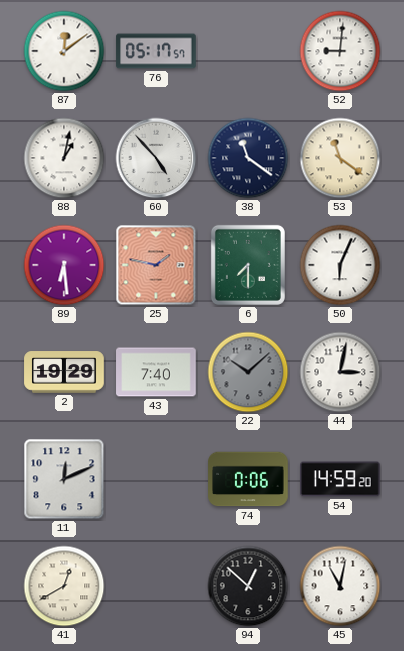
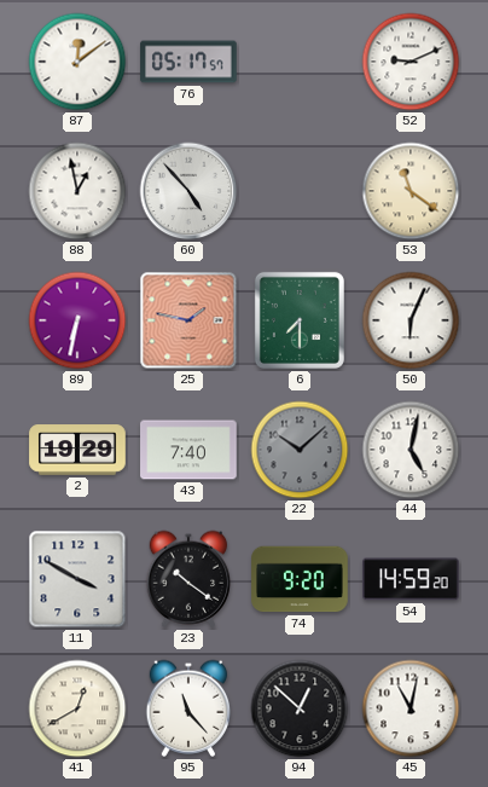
52: 9:01 -> 9:11
88: 1:02 -> 12:58
38: 11:21 -> none
89: 6:29 -> 6:32
44: 3:02 -> 5:02
11: 12:11 -> 3:50
23: none -> 10:21
74: 0:06 -> 9:20
95: none -> 11:23
